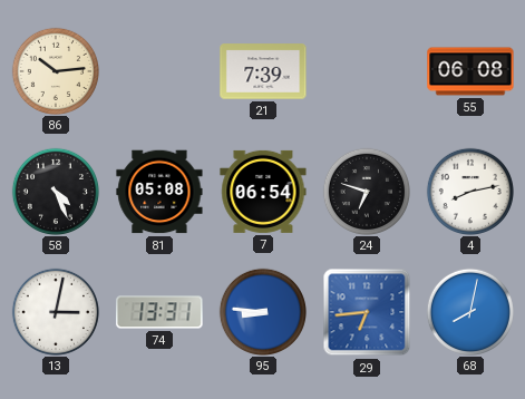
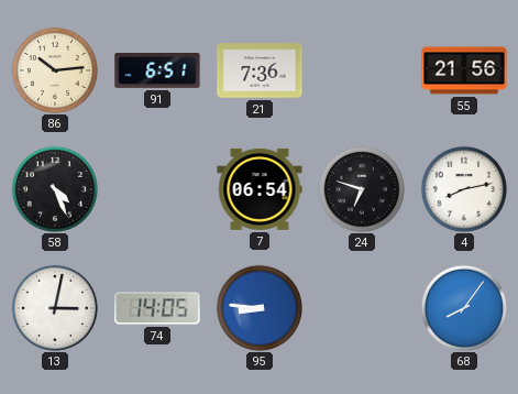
91: none -> 6:51
21: 7:39 -> 7:36
55: 06:08 -> 21:56
81: 05:08 -> none
74: 13:31 -> 14:05
29: 6:44 -> none
68: 8:02 -> 8:06
